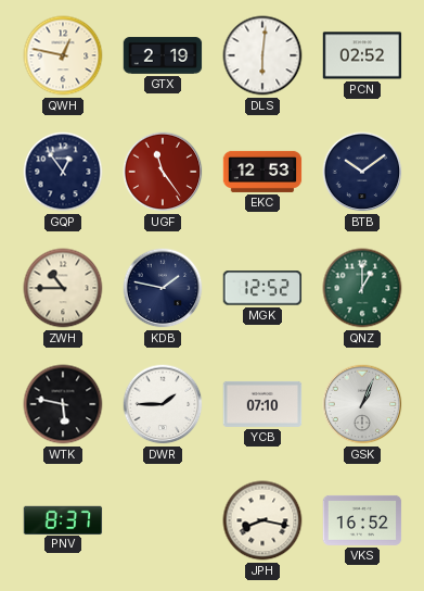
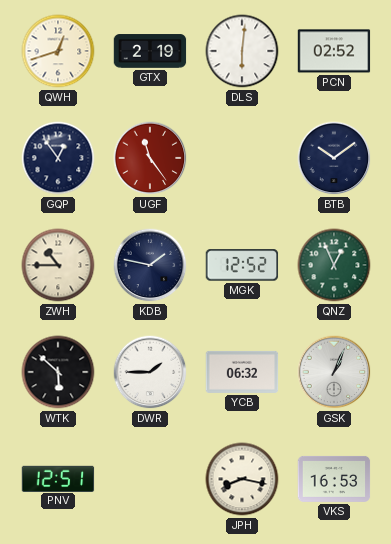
QWH: 12:47 -> 12:42
EKC: 12:53 -> none
QNZ: 1:00 -> 12:56
WTK: 5:47 -> 5:52
YCB: 07:10 -> 06:32
PNV: 8:37 -> 12:51
VKS: 16:52 -> 16:53
